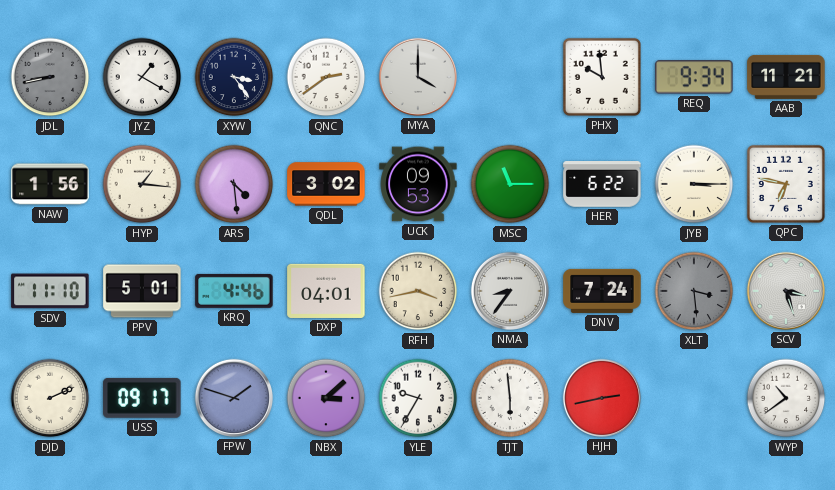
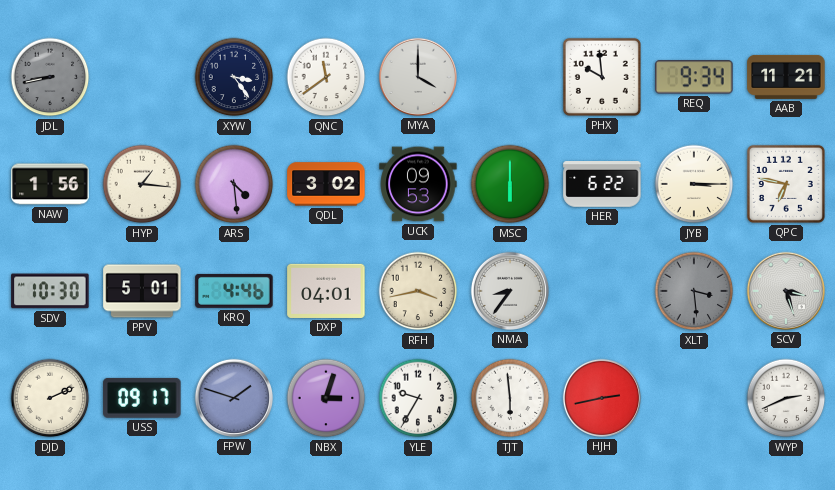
JYZ: 1:20 -> none
QNC: 2:39 -> 11:39
MSC: 11:15 -> 6:00
SDV: 11:10 -> 10:30
DNV: 7:24 -> none
NBX: 3:08 -> 3:03
WYP: 10:39 -> 2:41
